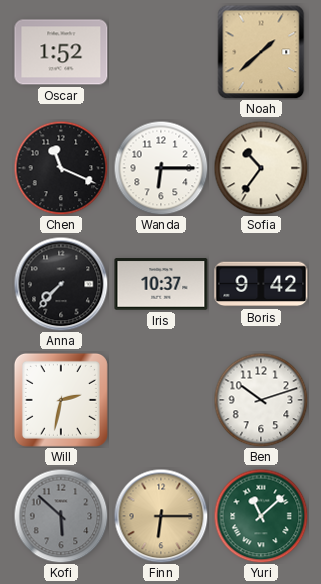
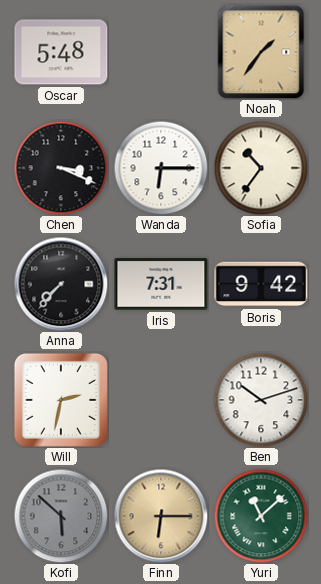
Oscar: 1:52 -> 5:48
Noah: 1:38 -> 1:36
Chen: 11:19 -> 3:19
Iris: 10:37 -> 7:31
